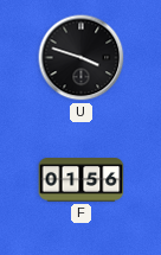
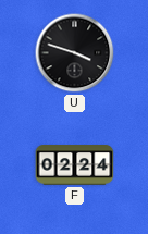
F: 01:56 -> 02:24
